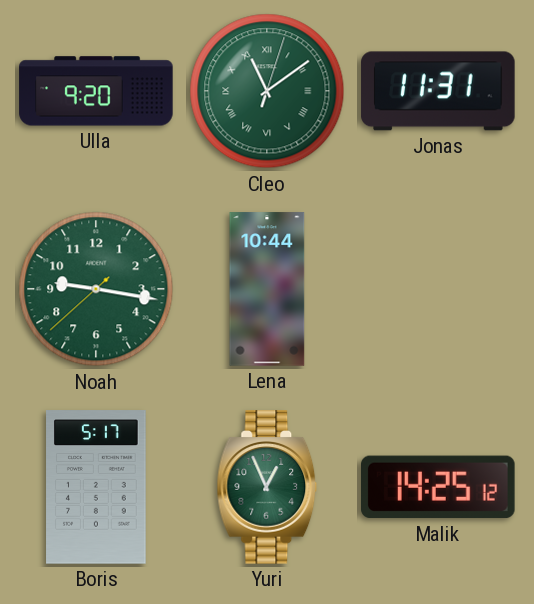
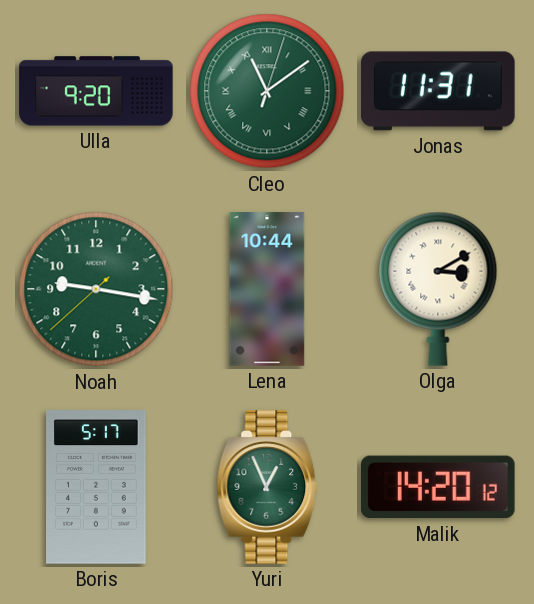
Olga: none -> 3:10
Malik: 14:25 -> 14:20
